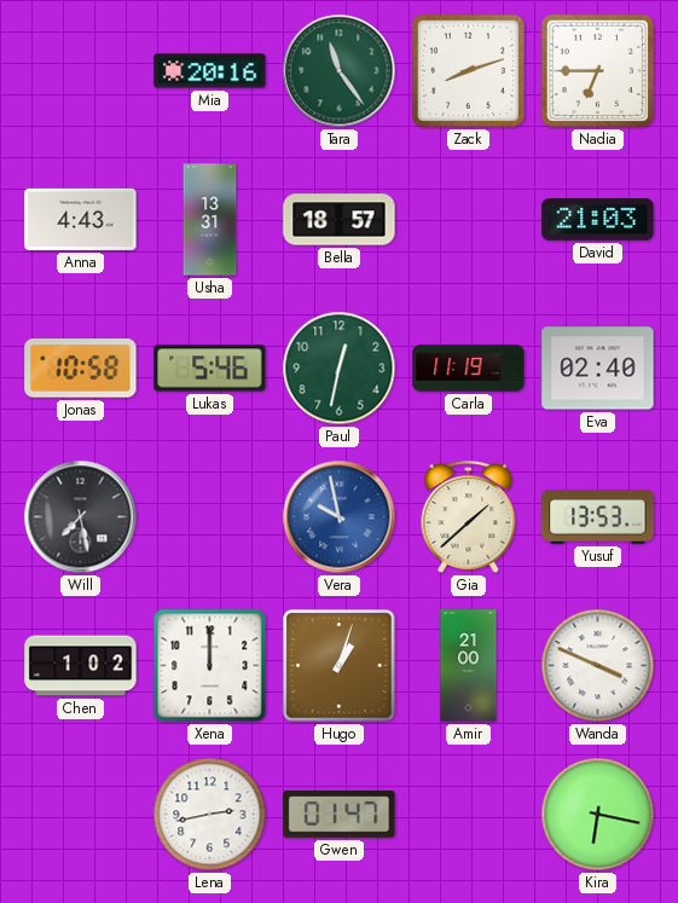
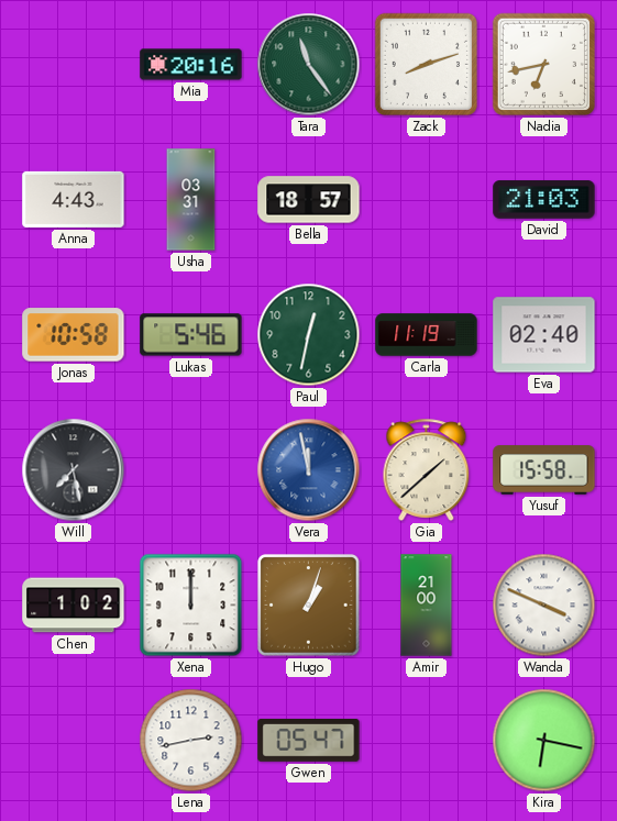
Nadia: 6:45 -> 6:43
Usha: 13:31 -> 03:31
Vera: 9:58 -> 11:58
Yusuf: 13:53 -> 15:58
Gwen: 01:47 -> 05:47
